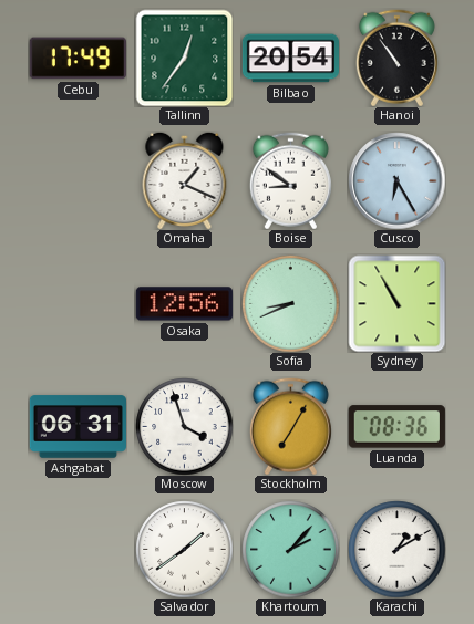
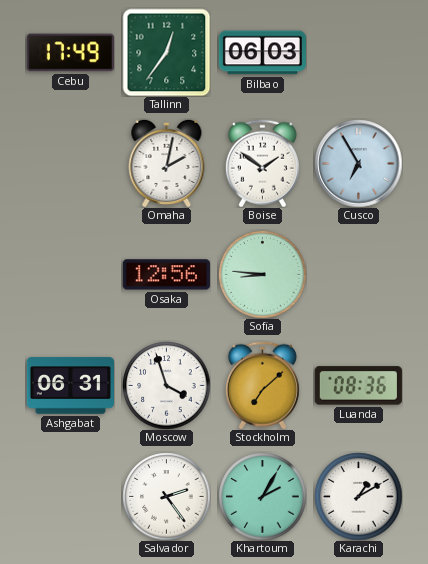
Bilbao: 20:54 -> 06:03
Hanoi: 10:54 -> none
Omaha: 1:19 -> 2:02
Boise: 8:51 -> 1:51
Cusco: 6:25 -> 6:55
Sofia: 8:41 -> 8:46
Sydney: 10:55 -> none
Stockholm: 7:05 -> 7:08
Salvador: 1:39 -> 2:24
Khartoum: 2:07 -> 2:05
